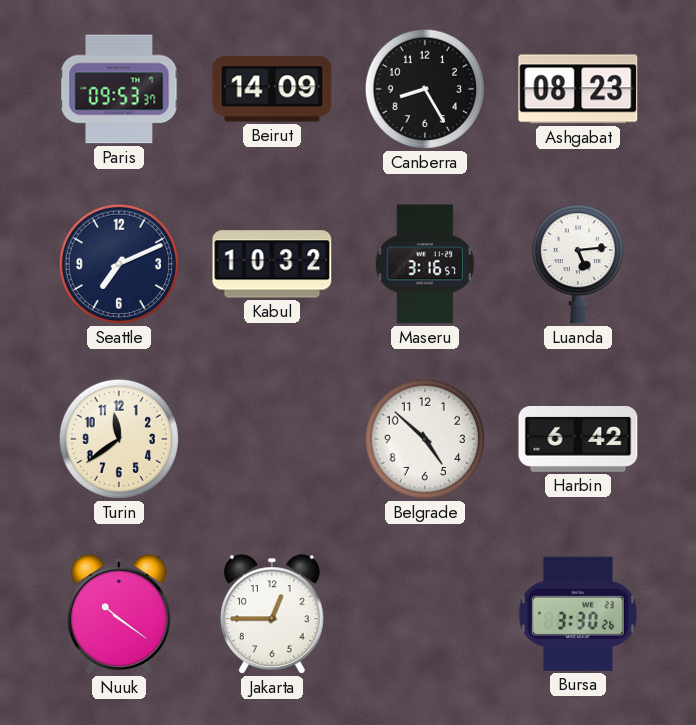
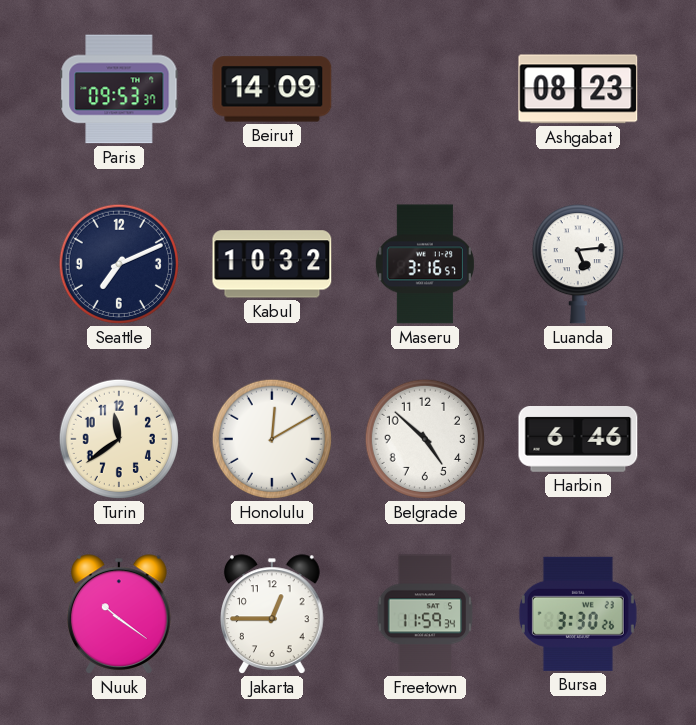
Canberra: 8:25 -> none
Honolulu: none -> 12:10
Harbin: 6:42 -> 6:46
Freetown: none -> 11:59
